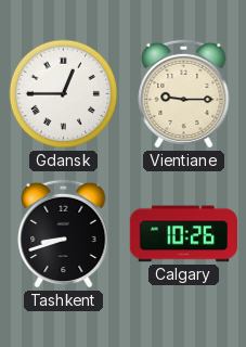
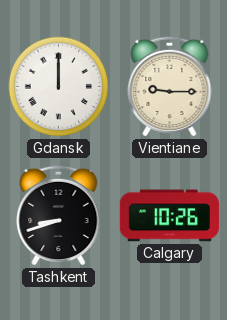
Gdansk: 12:45 -> 12:00
